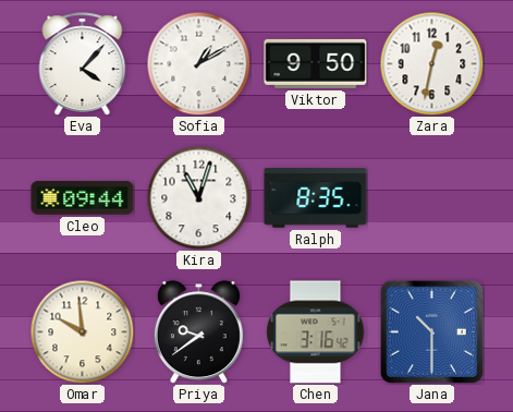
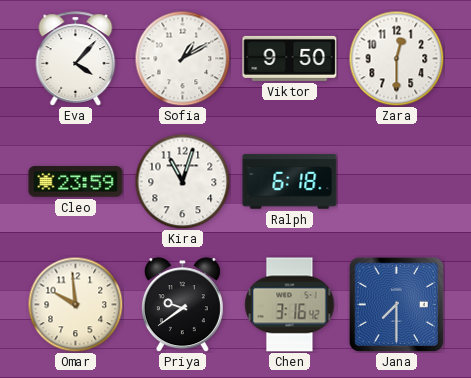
Zara: 12:32 -> 12:30
Cleo: 09:44 -> 23:59
Ralph: 8:35 -> 6:18
Jana: 10:30 -> 7:30
